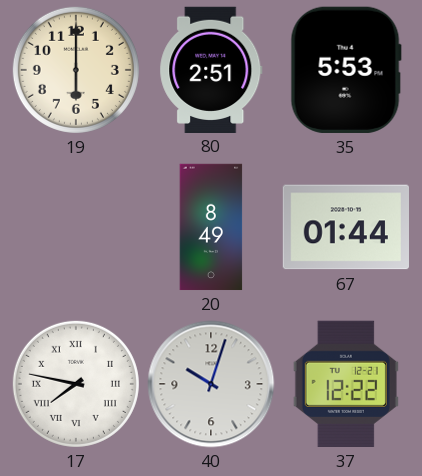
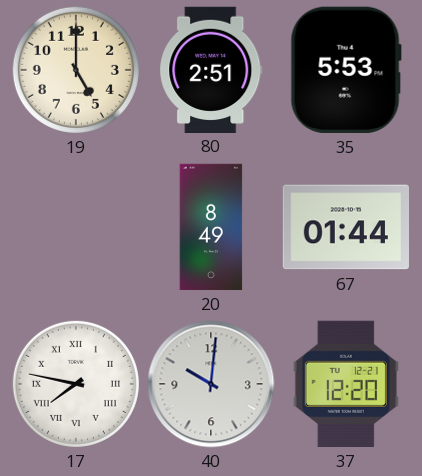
19: 6:00 -> 5:00
40: 10:03 -> 10:01
37: 12:22 -> 12:20
